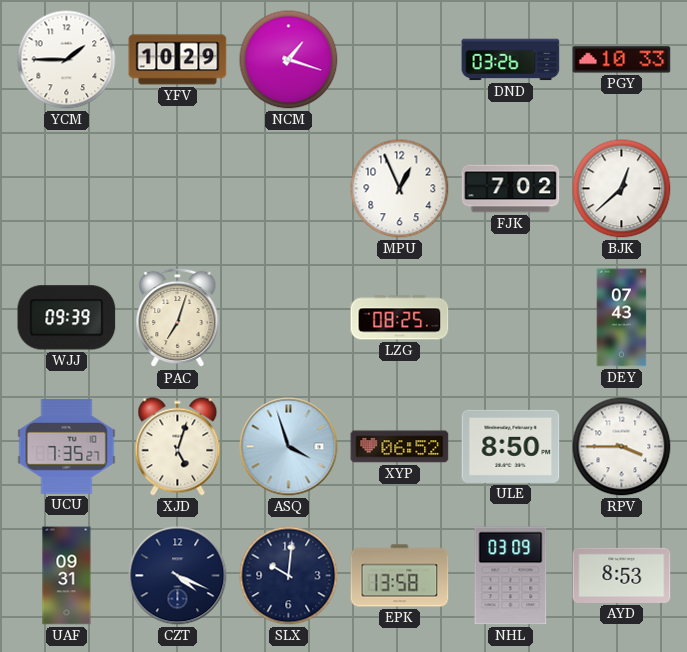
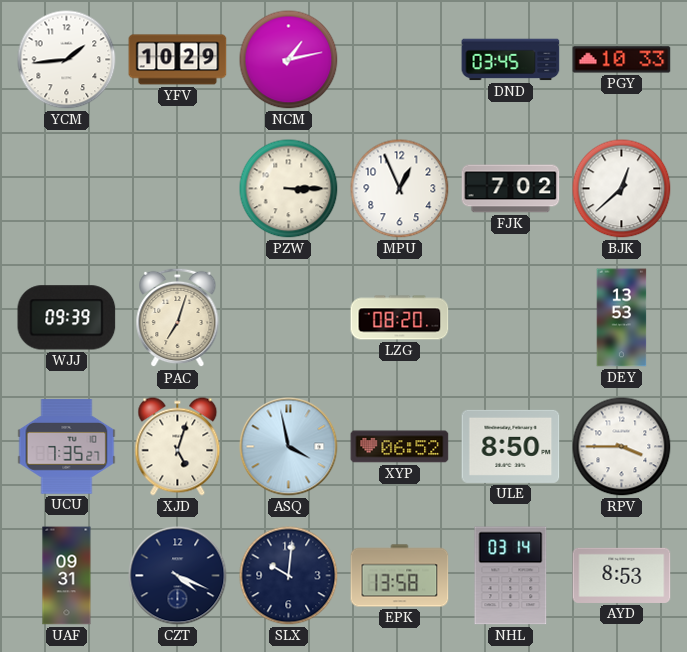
YCM: 1:45 -> 1:44
NCM: 1:18 -> 1:13
DND: 03:26 -> 03:45
PZW: none -> 3:15
LZG: 08:25 -> 08:20
DEY: 07:43 -> 13:53
ASQ: 3:57 -> 3:58
NHL: 03:09 -> 03:14
